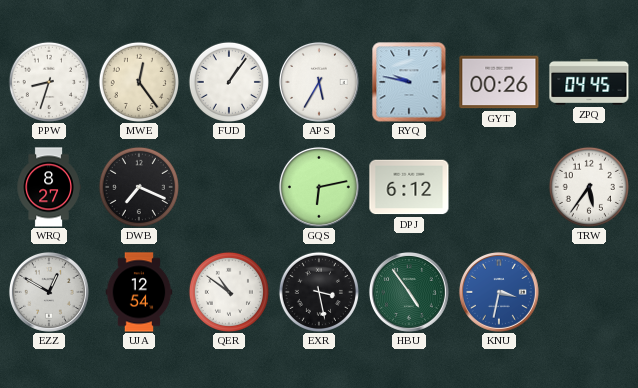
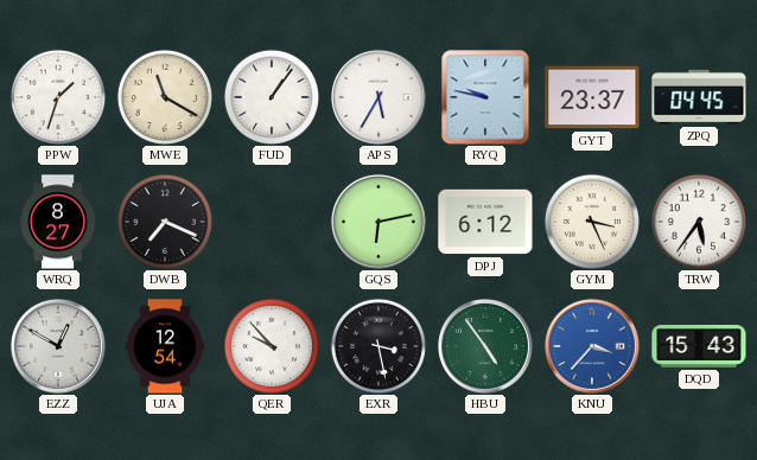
PPW: 8:33 -> 1:33
MWE: 12:24 -> 11:20
GYT: 00:26 -> 23:37
GYM: none -> 3:26
QER: 10:51 -> 9:53
KNU: 3:32 -> 3:37
DQD: none -> 15:43
